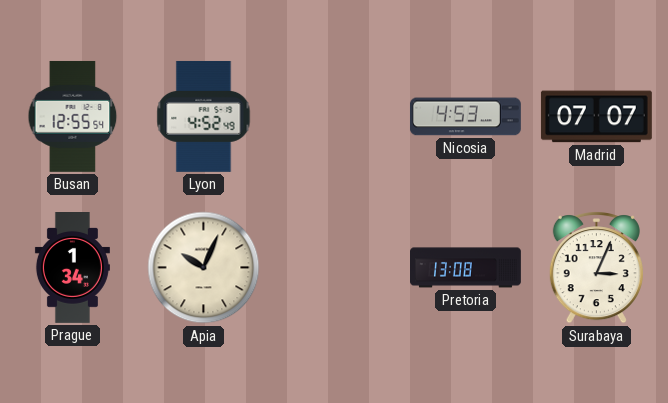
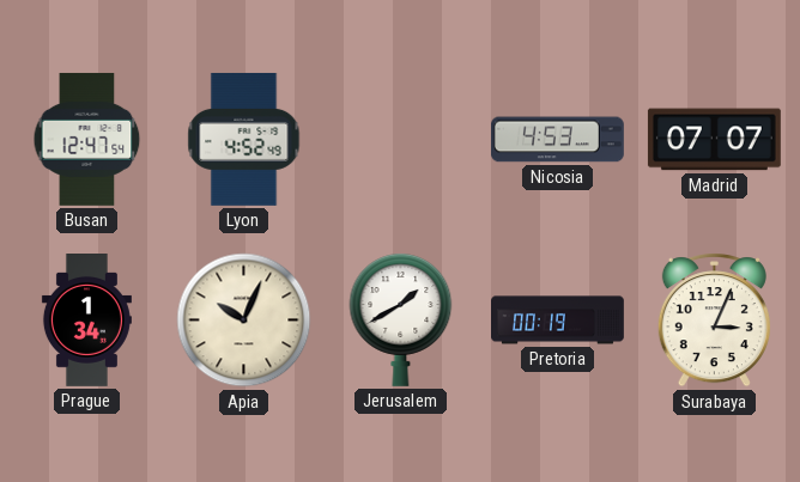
Busan: 12:55 -> 12:47
Jerusalem: none -> 1:40
Pretoria: 13:08 -> 00:19
